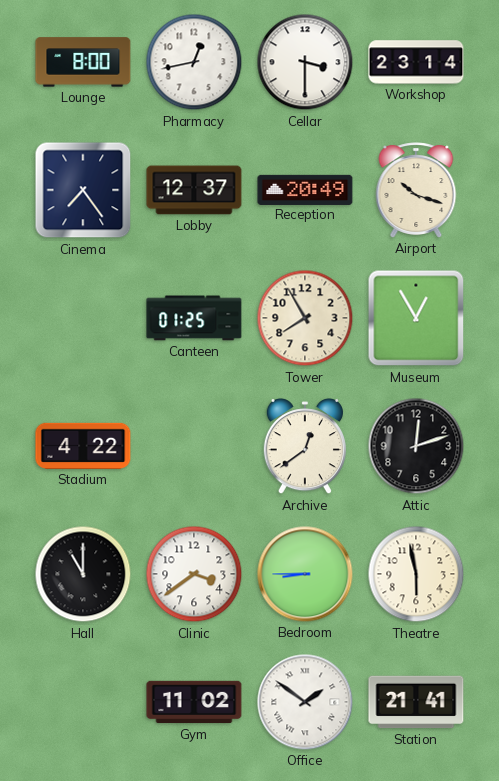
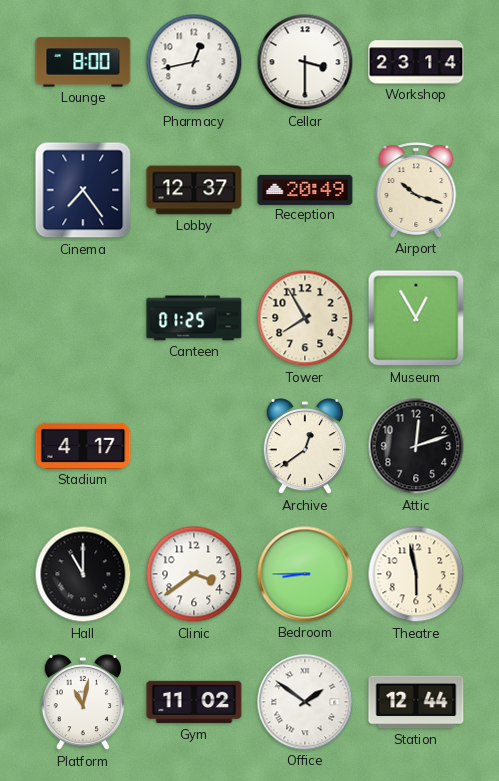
Stadium: 4:22 -> 4:17
Platform: none -> 11:02
Station: 21:41 -> 12:44
